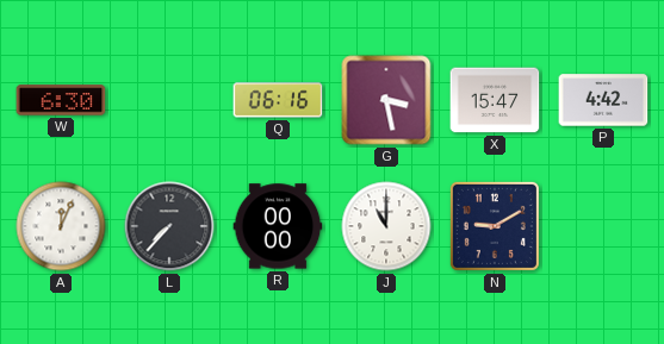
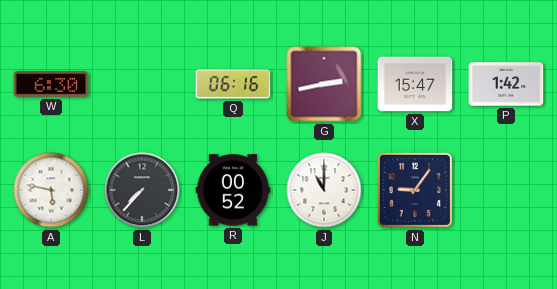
G: 3:28 -> 2:43
P: 4:42 -> 1:42
A: 12:04 -> 5:47
R: 00:00 -> 00:52
N: 9:10 -> 9:06
